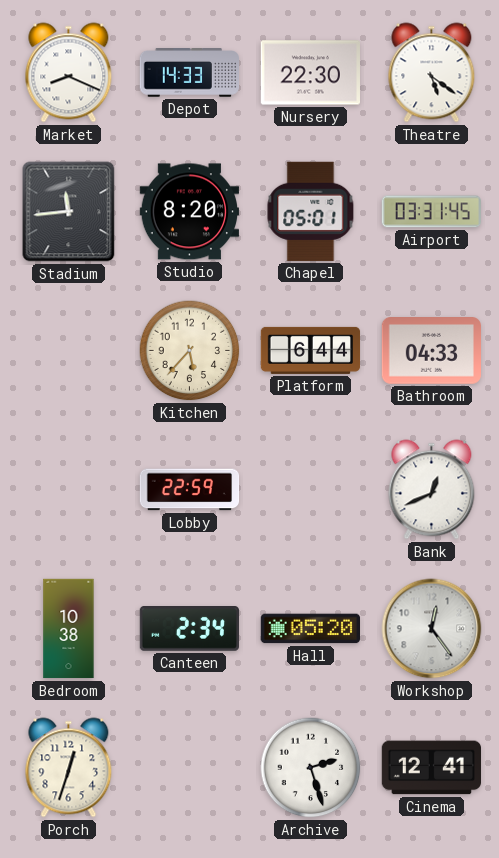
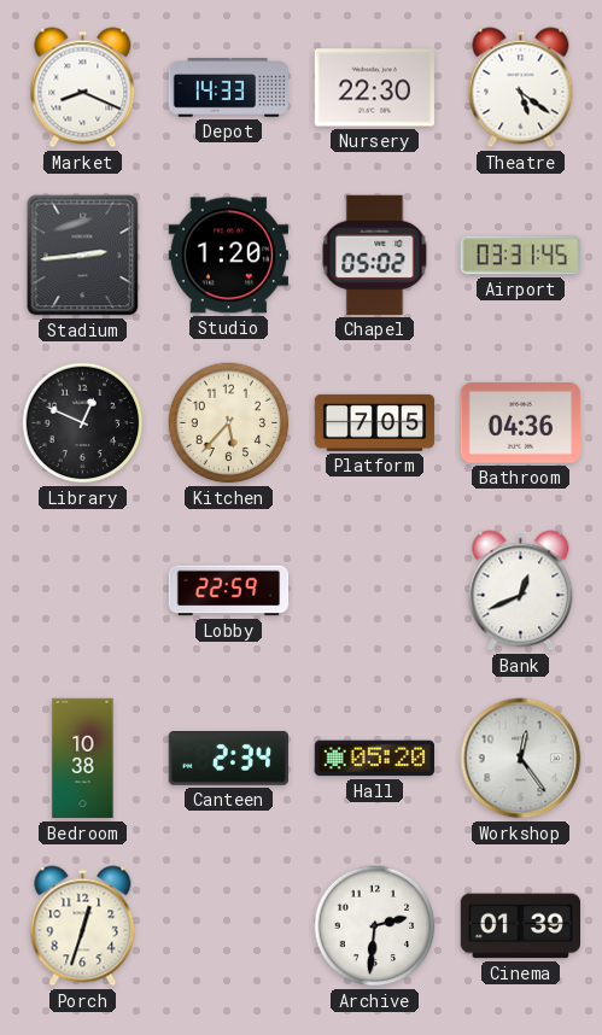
Stadium: 11:44 -> 2:44
Studio: 8:20 -> 1:20
Chapel: 05:01 -> 05:02
Library: none -> 12:49
Platform: 6:44 -> 7:05
Bathroom: 04:33 -> 04:36
Archive: 2:27 -> 2:31
Cinema: 12:41 -> 01:39
